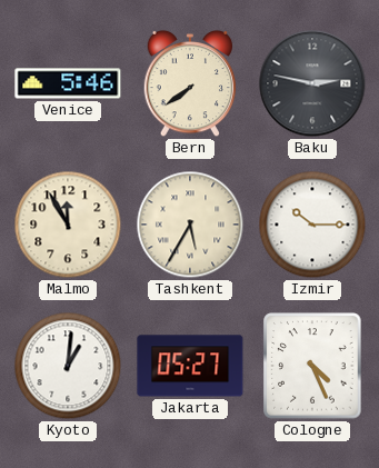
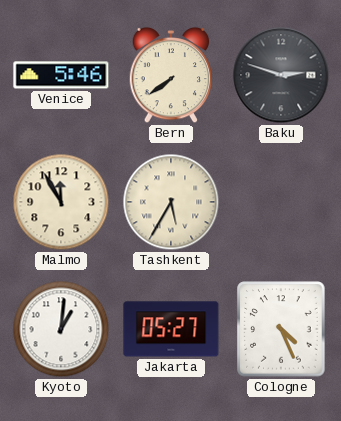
Baku: 2:47 -> 2:48
Izmir: 10:15 -> none
